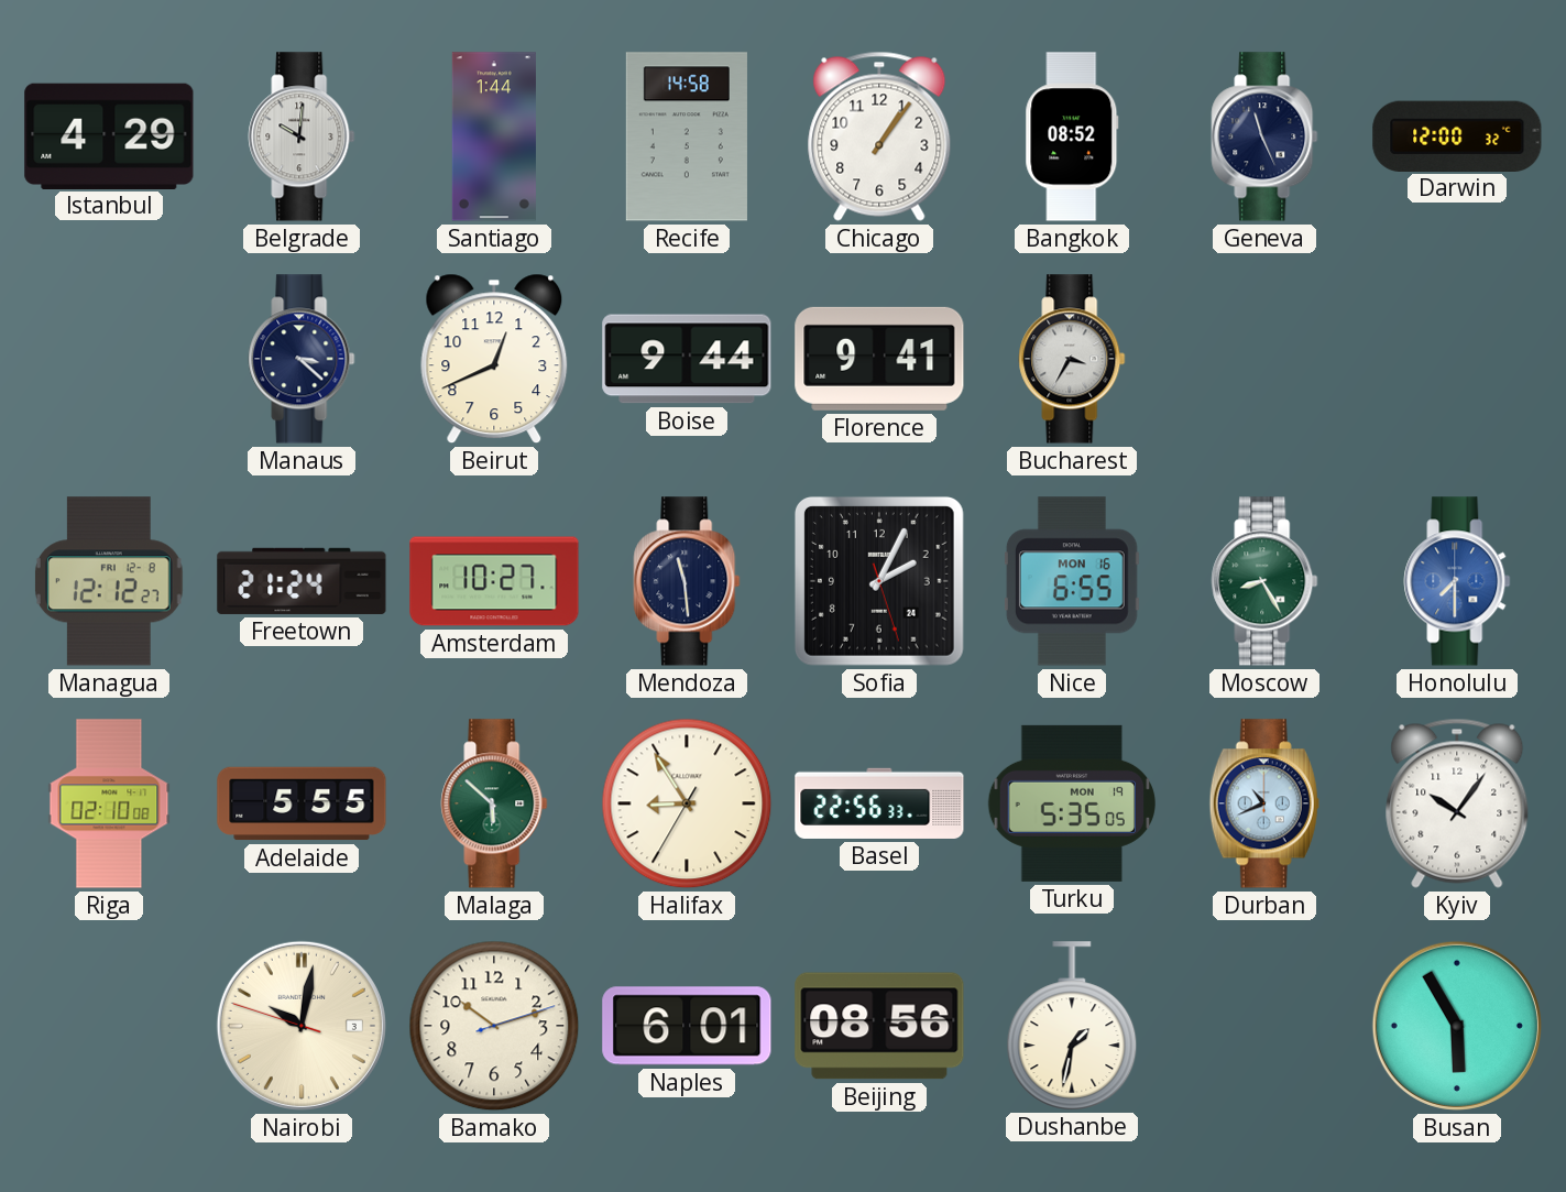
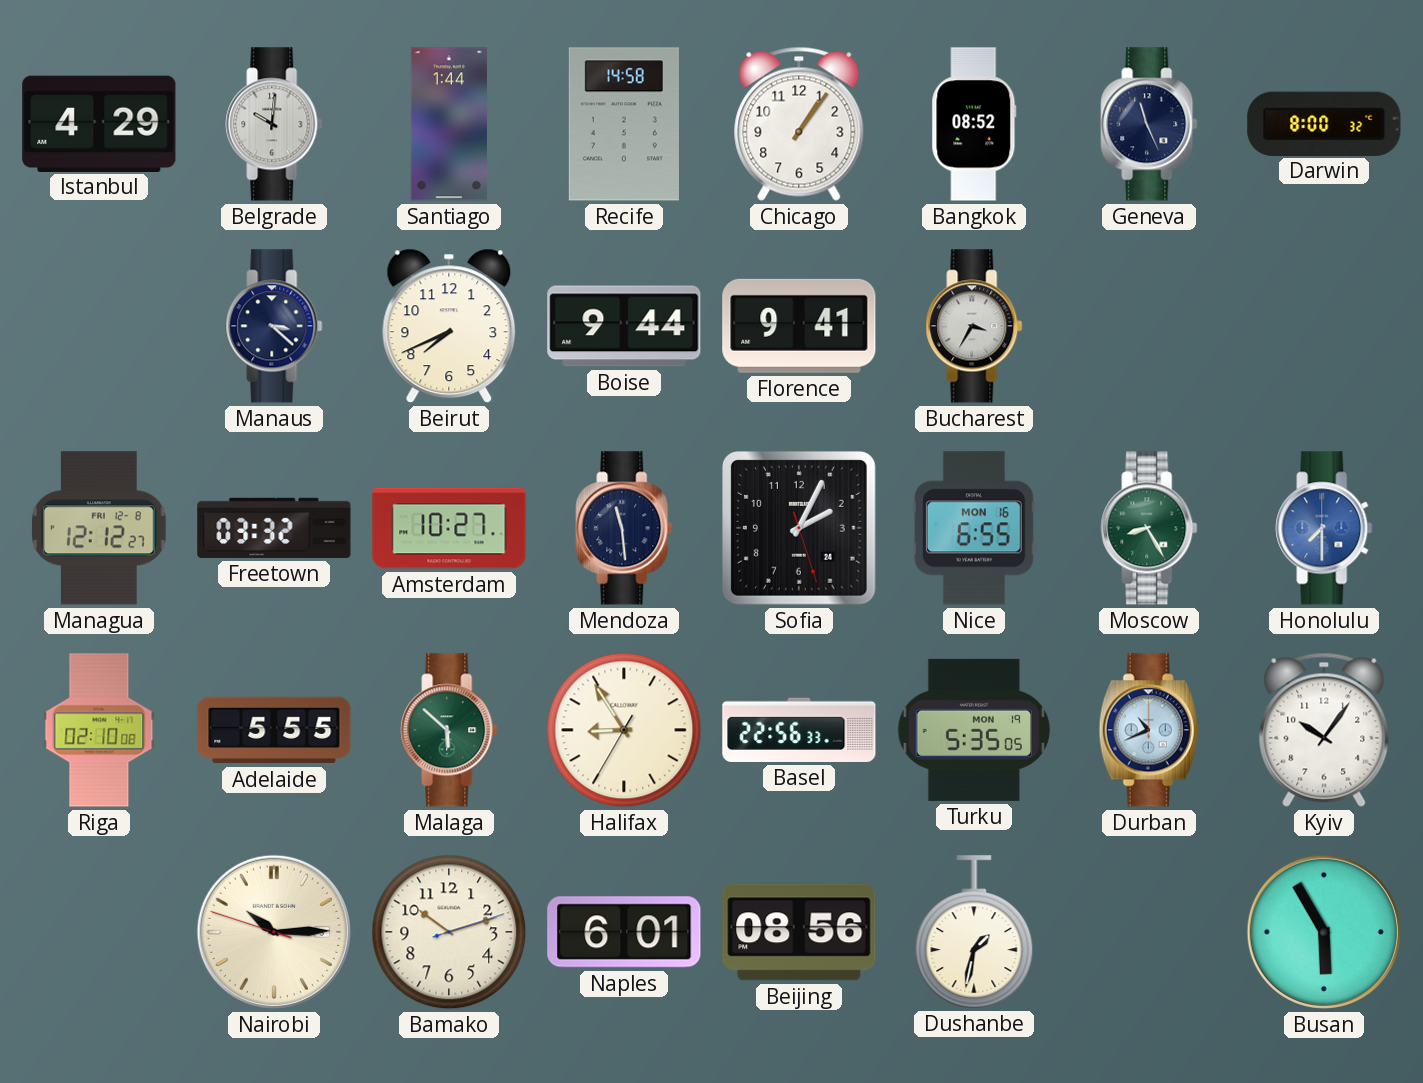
Darwin: 12:00 -> 8:00
Beirut: 12:41 -> 7:41
Freetown: 21:24 -> 03:32
Nairobi: 10:01 -> 10:14
